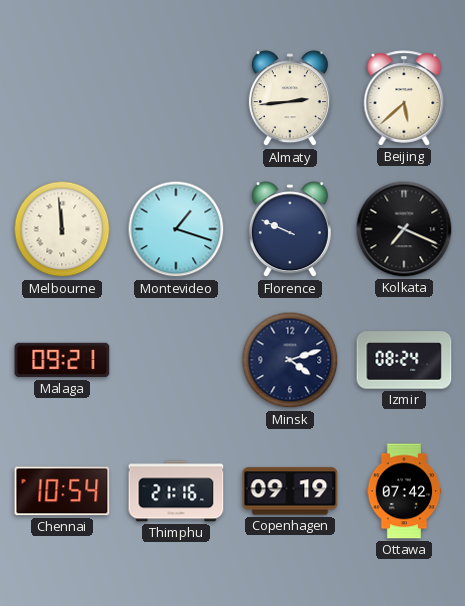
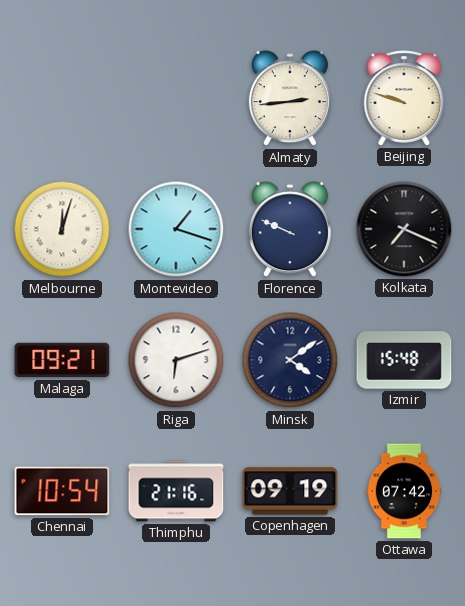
Beijing: 5:38 -> 9:48
Melbourne: 11:59 -> 12:03
Riga: none -> 6:12
Minsk: 4:12 -> 4:09
Izmir: 08:24 -> 15:48
